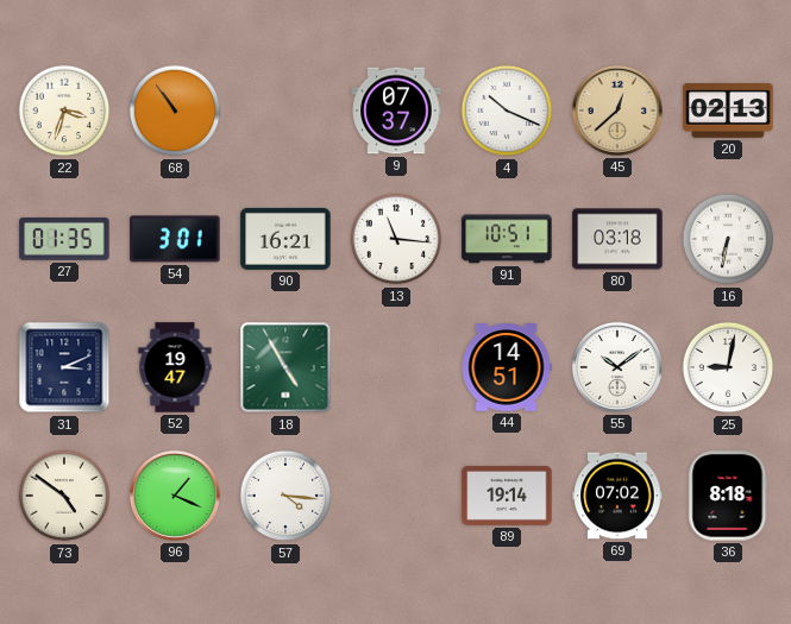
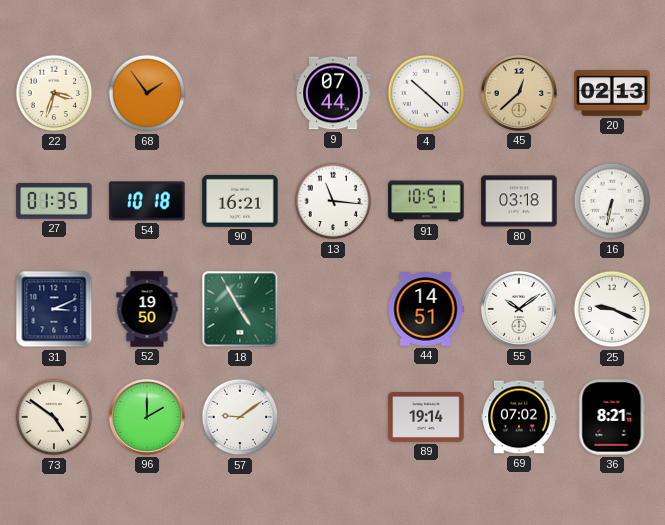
68: 10:54 -> 1:54
9: 07:37 -> 07:44
4: 10:19 -> 10:22
54: 3:01 -> 10:18
52: 19:47 -> 19:50
25: 9:02 -> 9:19
96: 1:19 -> 2:00
57: 4:16 -> 9:09
36: 8:18 -> 8:21
